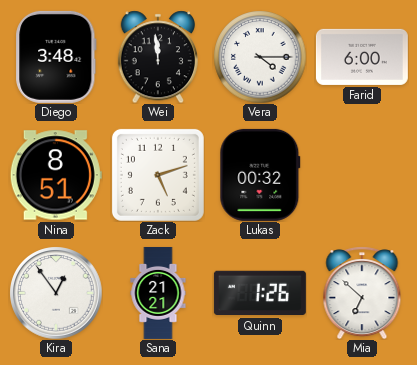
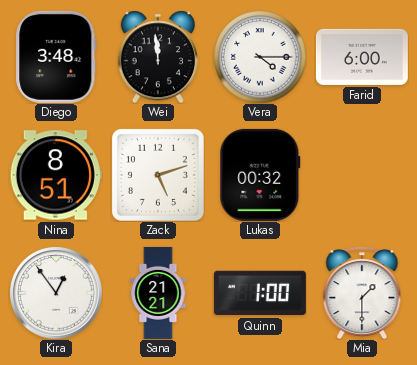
Quinn: 1:26 -> 1:00
Mia: 6:52 -> 1:30
